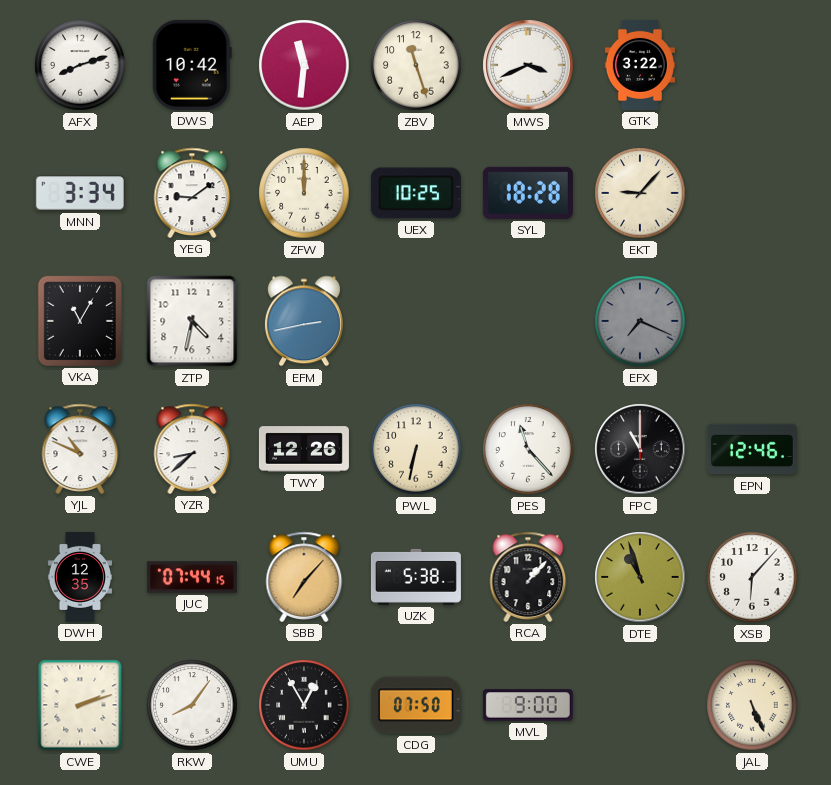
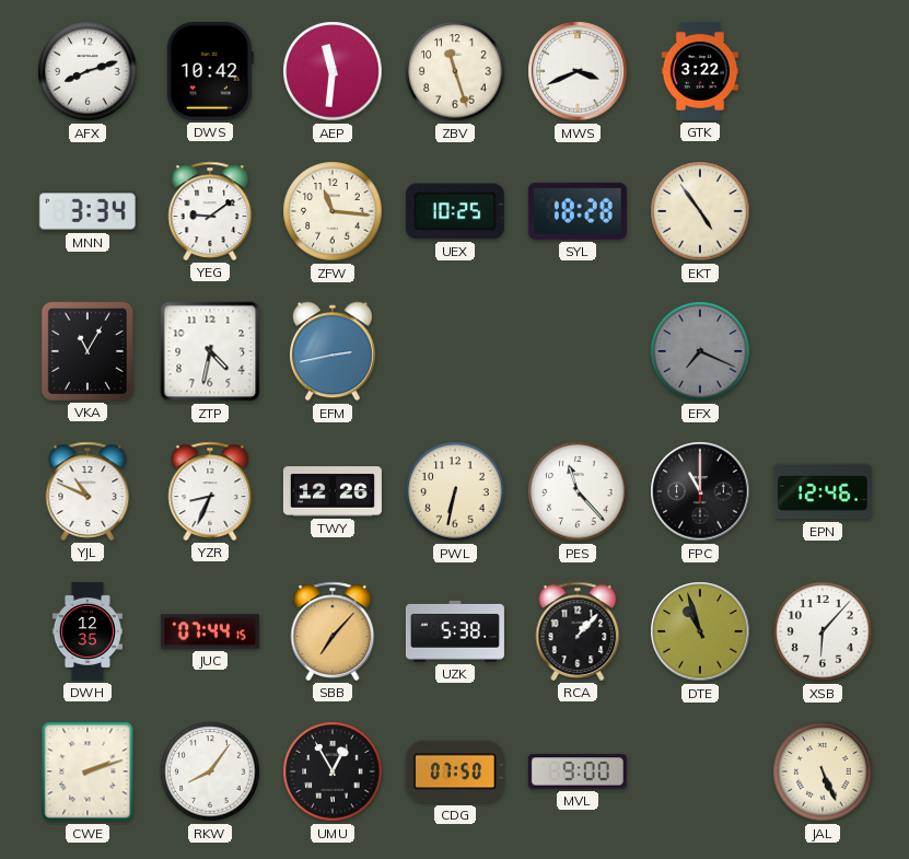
ZFW: 12:00 -> 11:16
EKT: 9:07 -> 4:54
YZR: 8:38 -> 8:34
